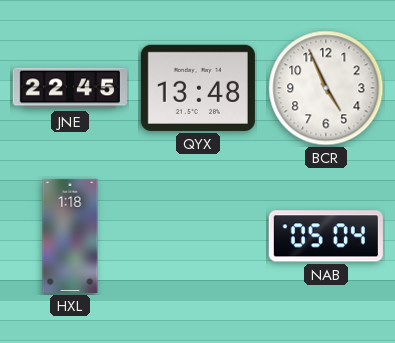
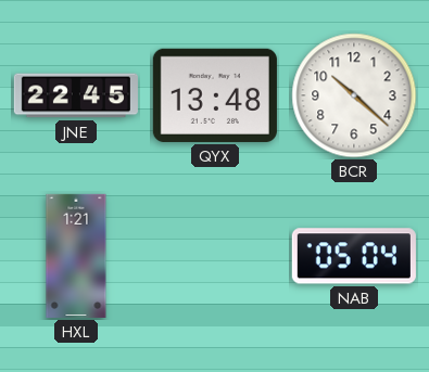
BCR: 4:56 -> 10:22
HXL: 1:18 -> 1:21
